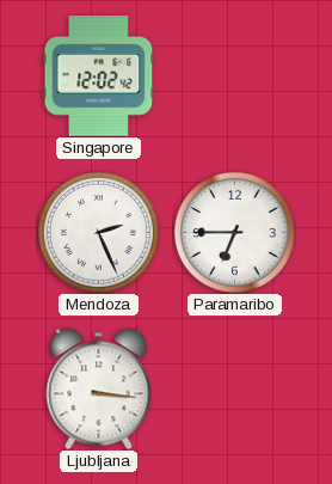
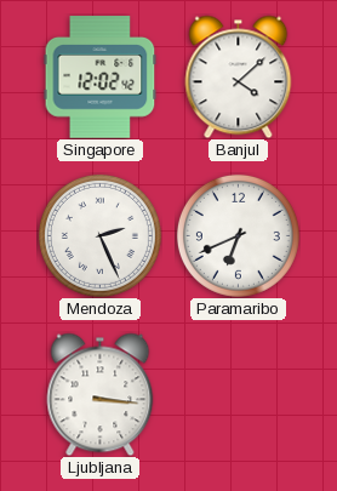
Banjul: none -> 4:08
Paramaribo: 6:45 -> 6:41
